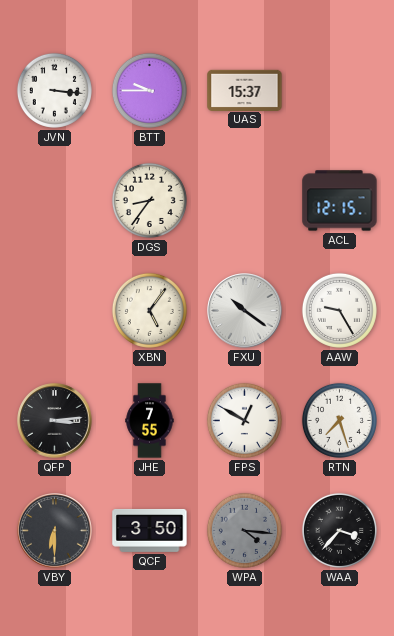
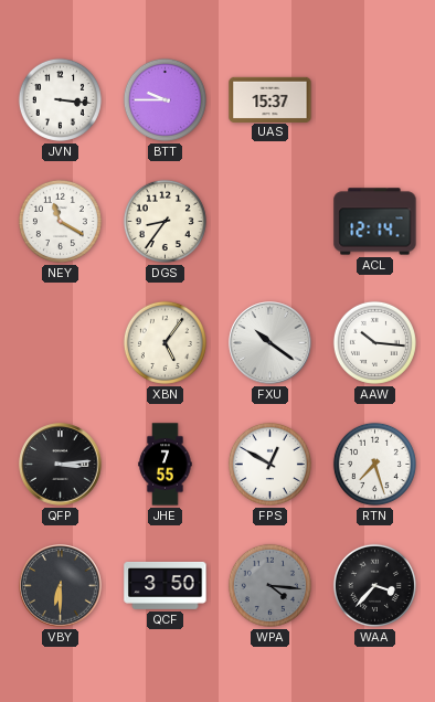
NEY: none -> 11:20
ACL: 12:15 -> 12:14
AAW: 9:25 -> 10:16
